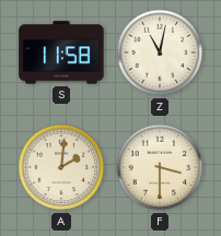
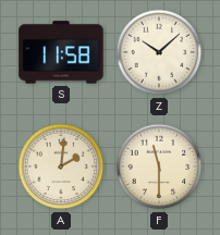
Z: 11:02 -> 10:08
F: 3:30 -> 11:30
